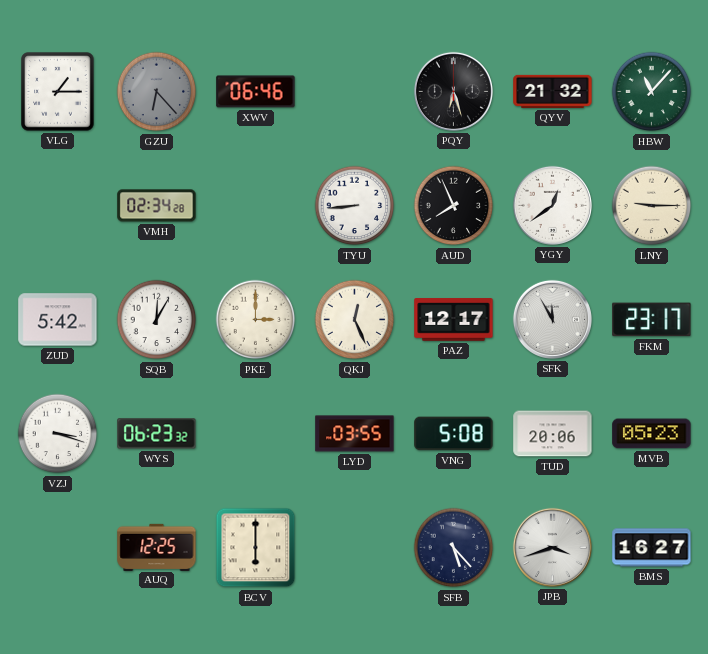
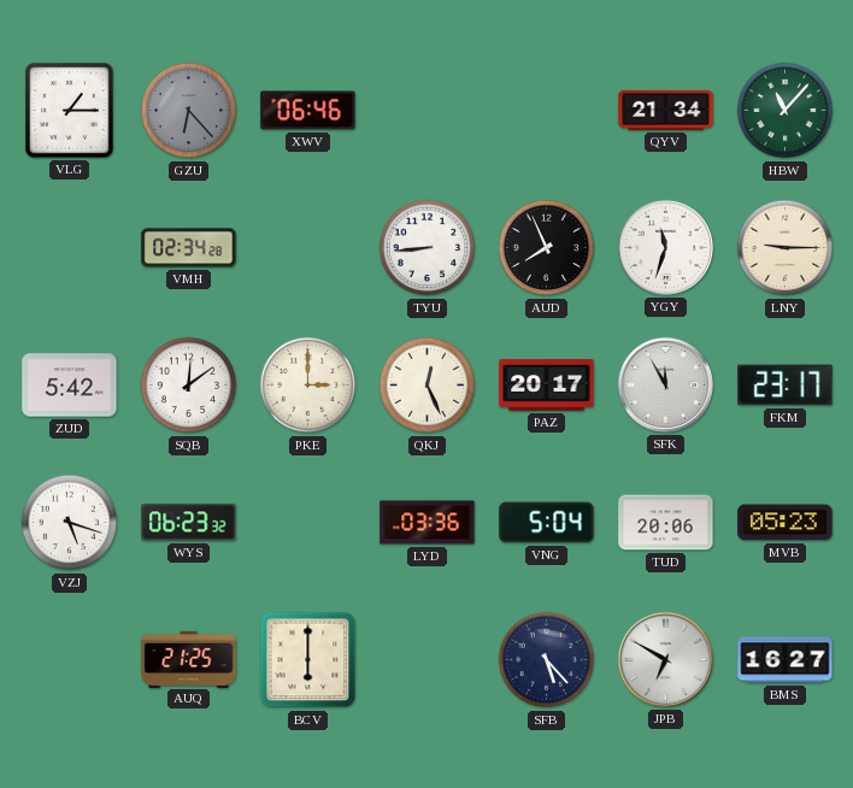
PQY: 6:27 -> none
QYV: 21:32 -> 21:34
YGY: 12:39 -> 11:33
SQB: 12:05 -> 12:09
PAZ: 12:17 -> 20:17
VZJ: 3:18 -> 5:18
LYD: 03:55 -> 03:36
VNG: 5:08 -> 5:04
AUQ: 12:25 -> 21:25
JPB: 3:42 -> 6:50
